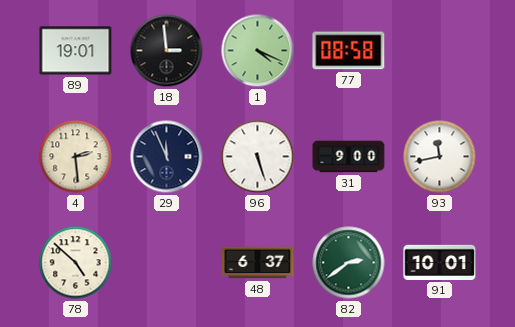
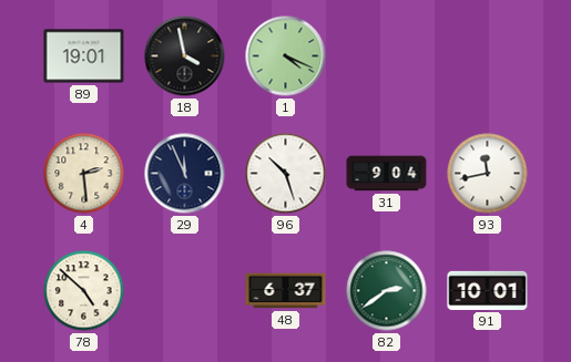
18: 2:59 -> 3:58
77: 08:58 -> none
96: 5:27 -> 10:27
31: 9:00 -> 9:04
